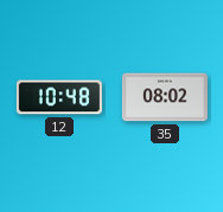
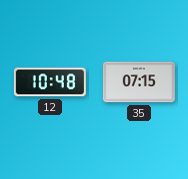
35: 08:02 -> 07:15
